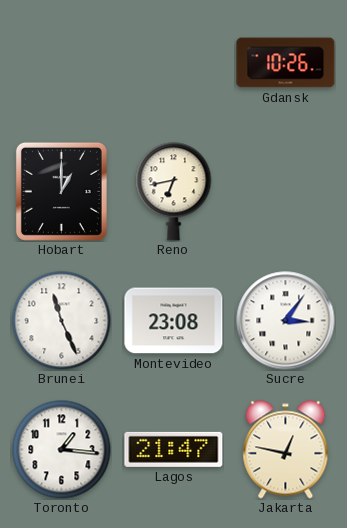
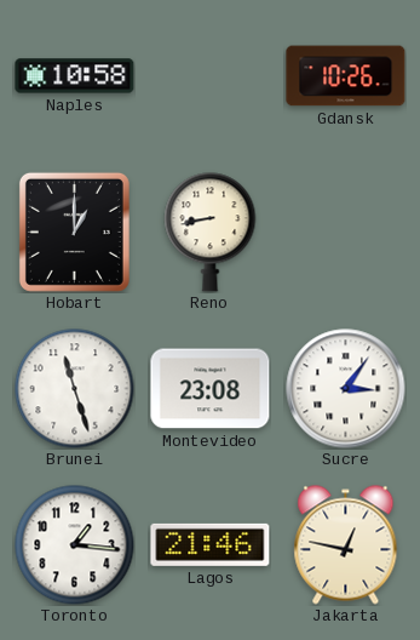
Naples: none -> 10:58
Reno: 6:43 -> 8:43
Brunei: 11:26 -> 11:27
Lagos: 21:47 -> 21:46
